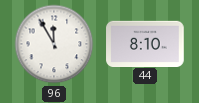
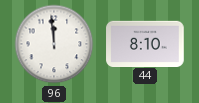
96: 11:55 -> 11:59
